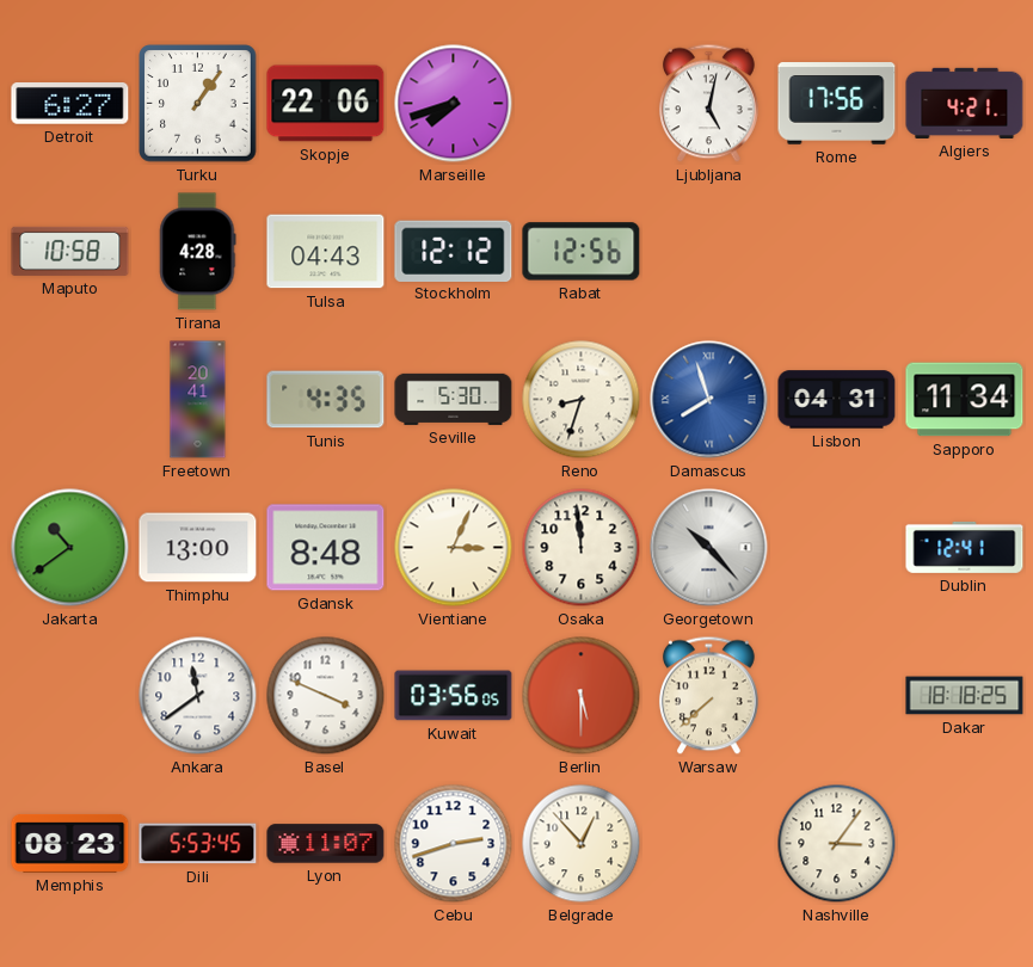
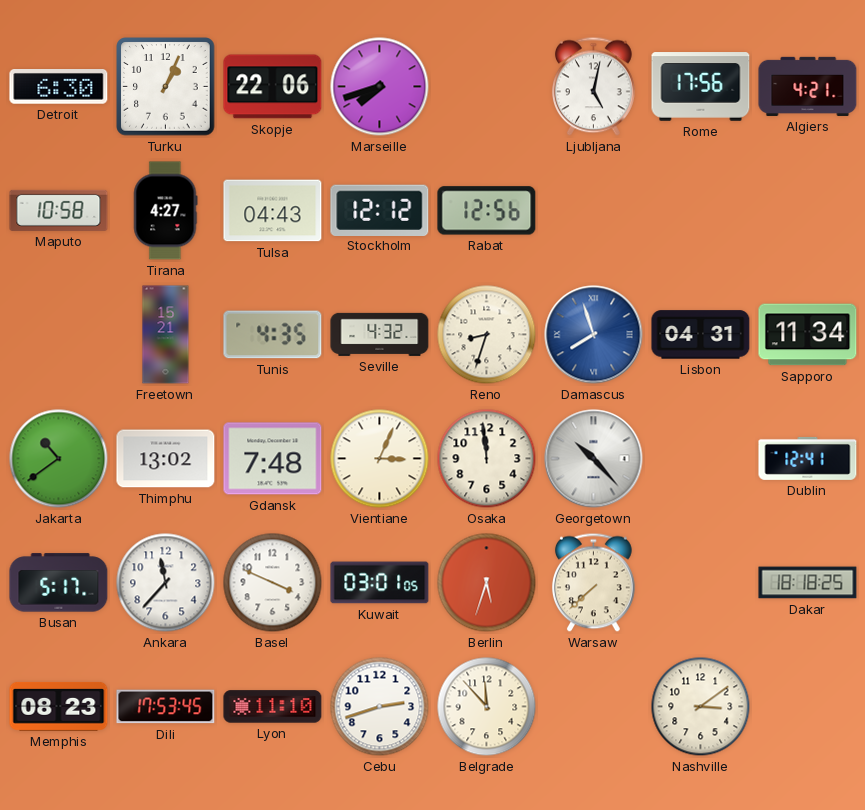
Detroit: 6:27 -> 6:30
Turku: 1:06 -> 1:04
Tirana: 4:28 -> 4:27
Freetown: 20:41 -> 15:21
Seville: 5:30 -> 4:32
Thimphu: 13:00 -> 13:02
Gdansk: 8:48 -> 7:48
Busan: none -> 5:17
Ankara: 11:39 -> 11:37
Kuwait: 03:56 -> 03:01
Berlin: 5:30 -> 5:33
Dili: 5:53 -> 17:53
Lyon: 11:07 -> 11:10
Belgrade: 12:53 -> 11:53
Nashville: 3:06 -> 3:09
